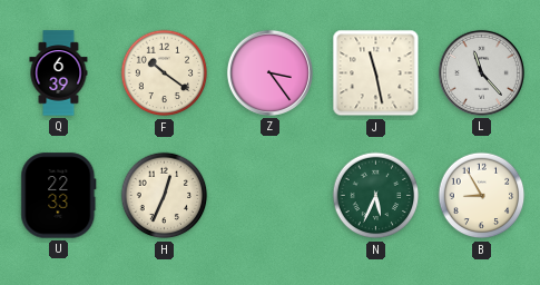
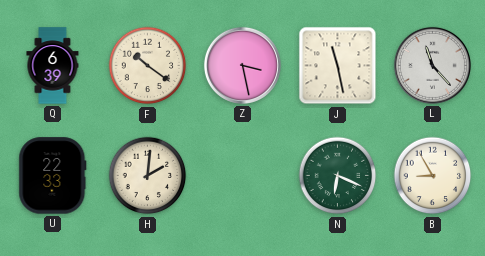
Z: 3:24 -> 3:28
H: 12:34 -> 2:01
N: 5:34 -> 6:19
